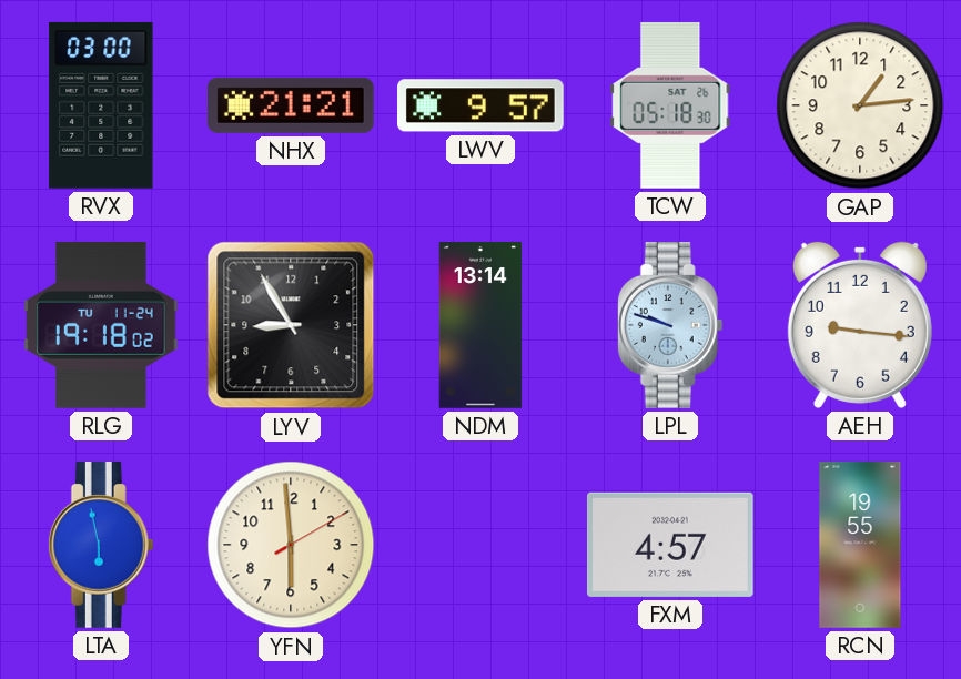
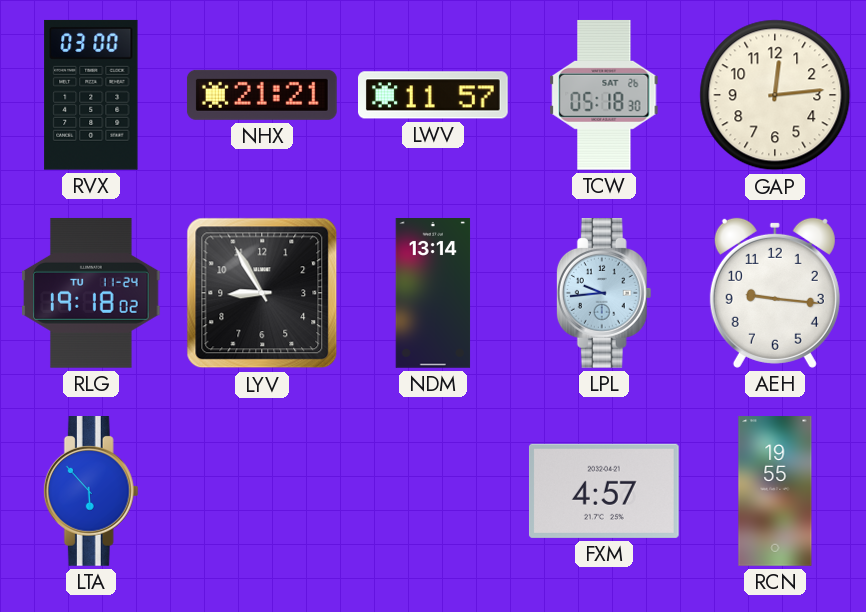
LWV: 9:57 -> 11:57
GAP: 1:14 -> 12:14
LPL: 9:48 -> 9:44
LTA: 5:58 -> 5:53
YFN: 5:59 -> none
